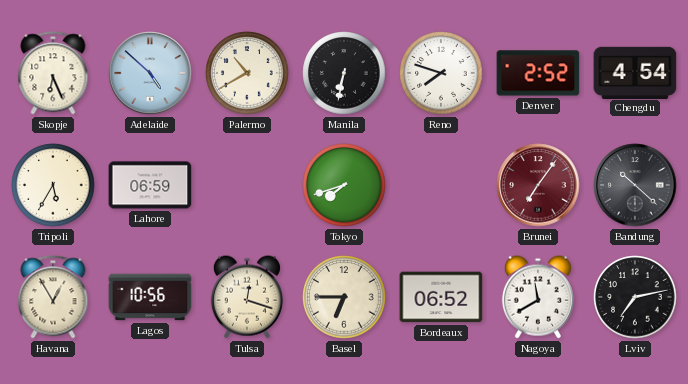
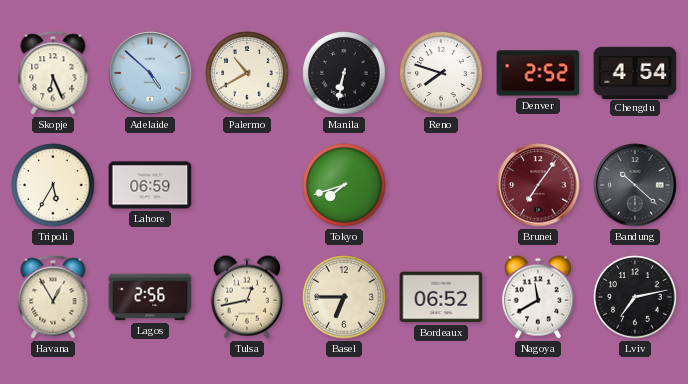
Lagos: 10:56 -> 2:56
Tulsa: 12:18 -> 12:43
